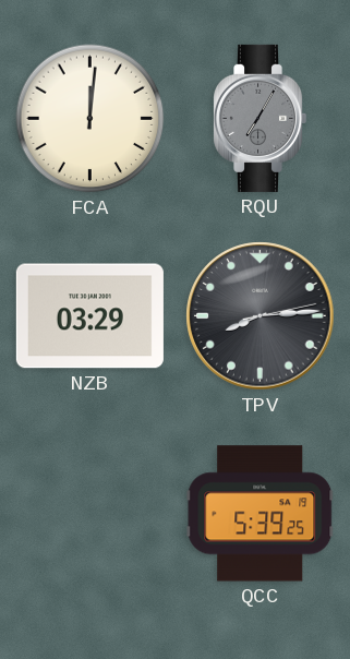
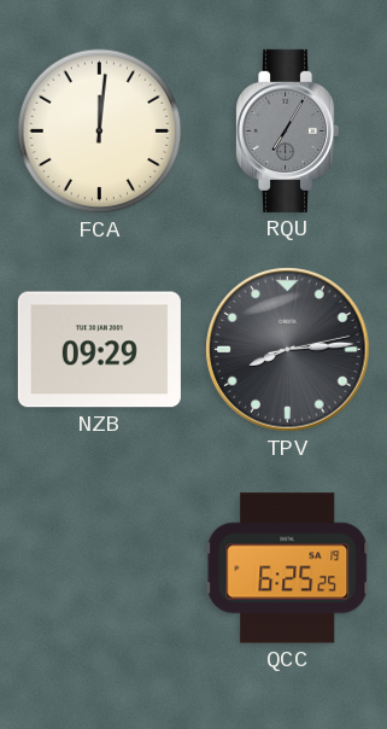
NZB: 03:29 -> 09:29
QCC: 5:39 -> 6:25
